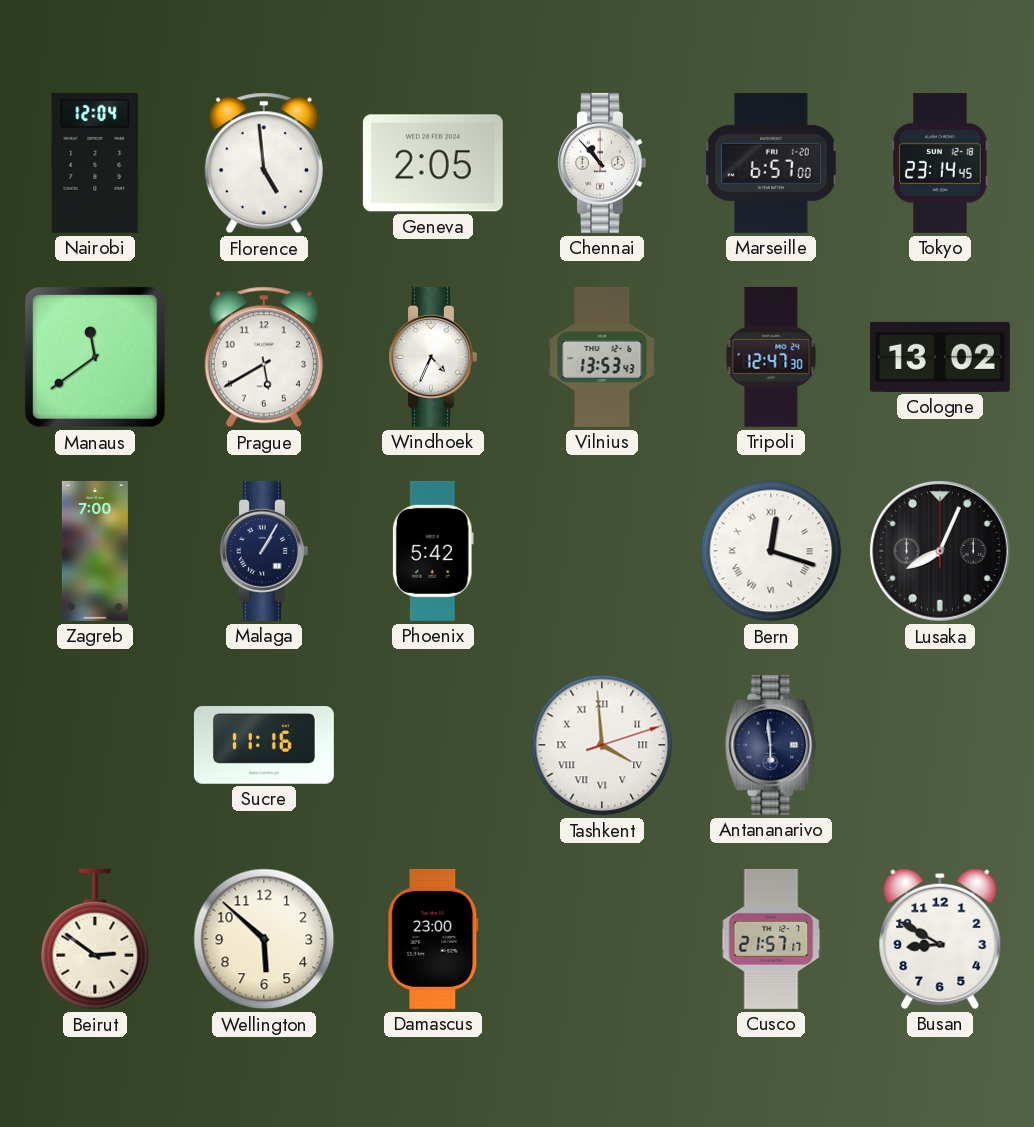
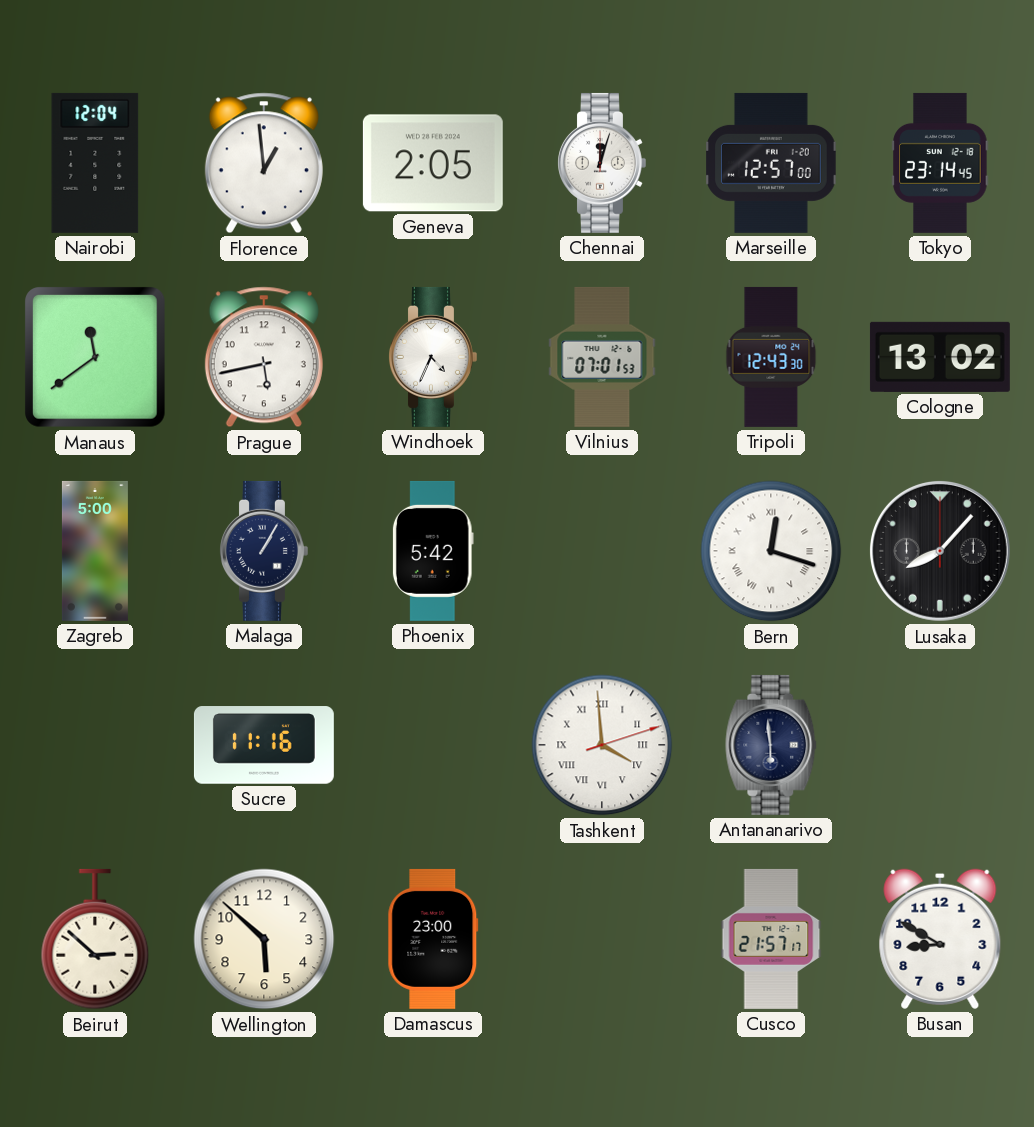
Florence: 4:59 -> 12:59
Chennai: 10:53 -> 12:03
Marseille: 6:57 -> 12:57
Prague: 5:40 -> 5:43
Vilnius: 13:53 -> 07:01
Tripoli: 12:47 -> 12:43
Zagreb: 7:00 -> 5:00
Lusaka: 8:04 -> 8:07
Beirut: 2:51 -> 2:52
